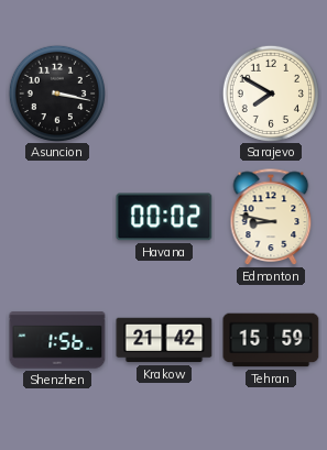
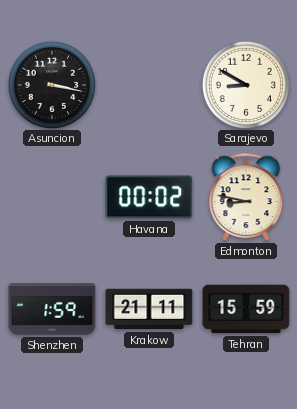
Sarajevo: 7:50 -> 8:50
Shenzhen: 1:56 -> 1:59
Krakow: 21:42 -> 21:11
